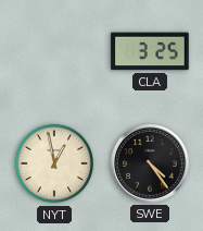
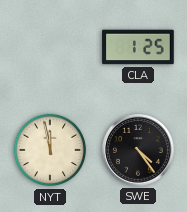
CLA: 3:25 -> 1:25
NYT: 12:58 -> 11:58
